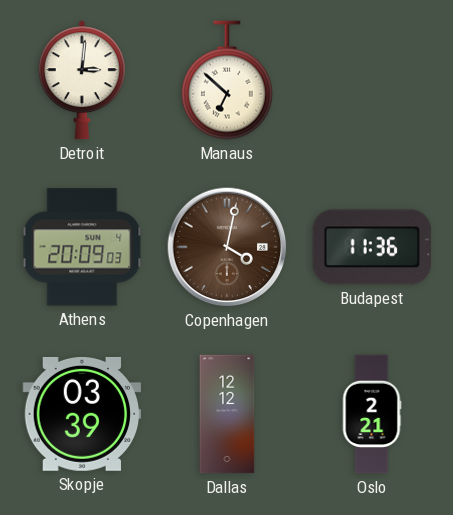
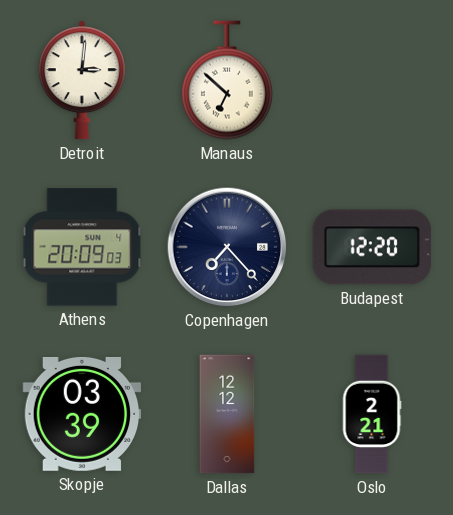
Copenhagen: 4:02 -> 7:23
Copenhagen dial: brown -> navy
Budapest: 11:36 -> 12:20
